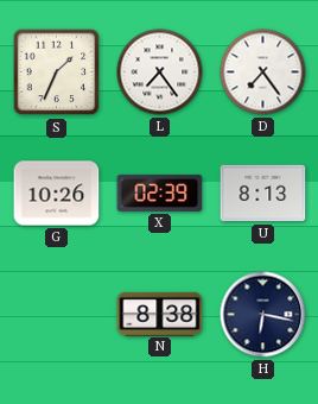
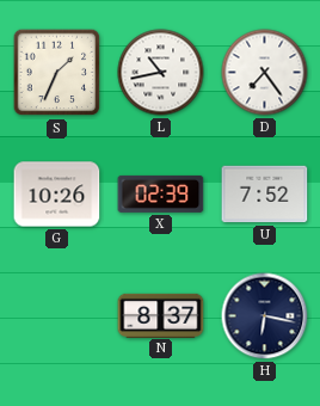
L: 7:24 -> 10:43
U: 8:13 -> 7:52
N: 8:38 -> 8:37
